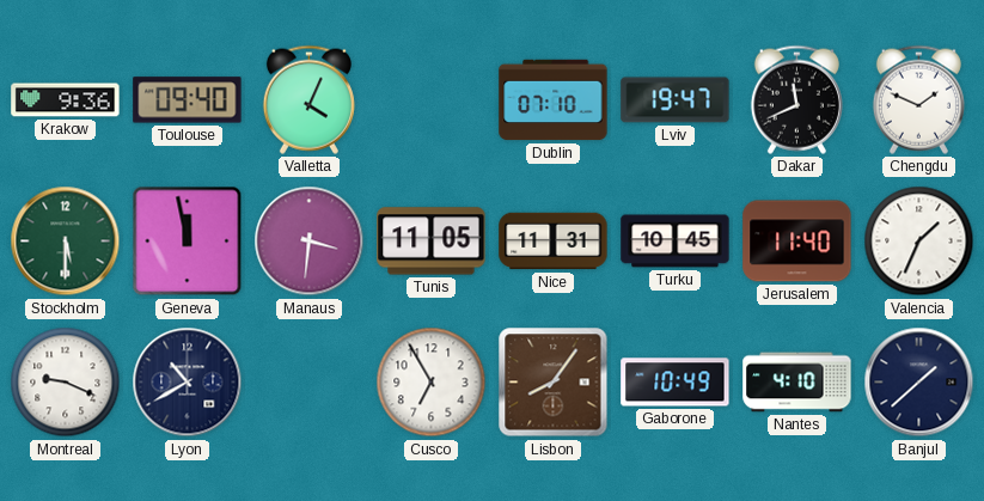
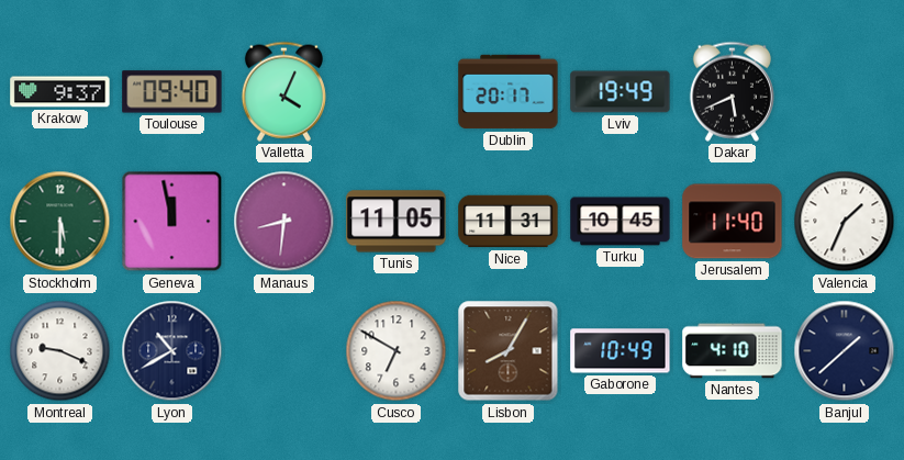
Krakow: 9:36 -> 9:37
Dublin: 07:10 -> 20:17
Lviv: 19:47 -> 19:49
Dakar: 11:41 -> 5:41
Chengdu: 1:49 -> none
Manaus: 3:31 -> 8:31
Cusco: 6:55 -> 6:50
Lisbon: 8:06 -> 8:05
